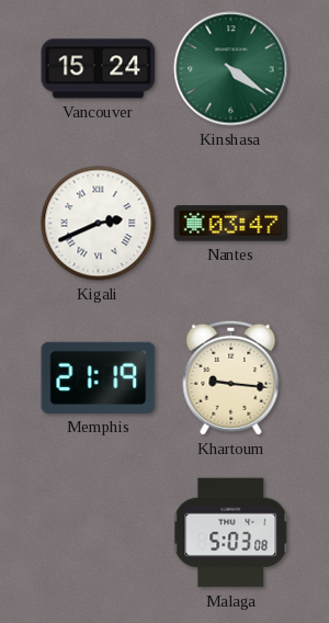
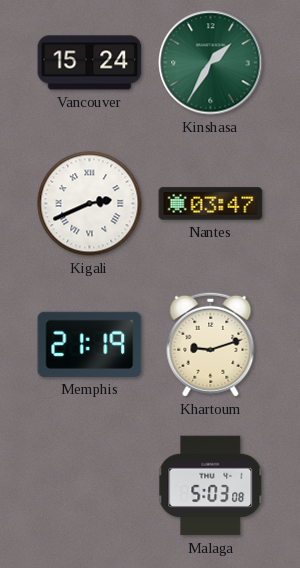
Kinshasa: 4:21 -> 1:35
Khartoum: 9:16 -> 9:12
